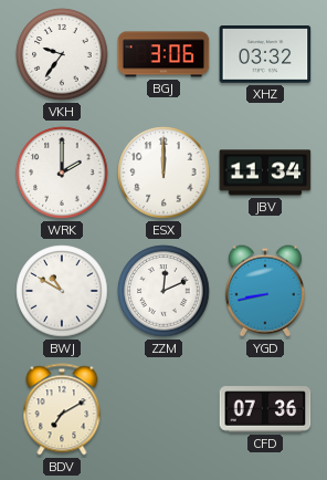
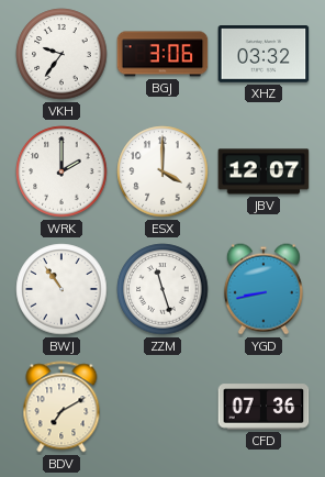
ESX: 12:00 -> 4:00
JBV: 11:34 -> 12:07
BWJ: 10:50 -> 10:54
ZZM: 12:11 -> 11:27
